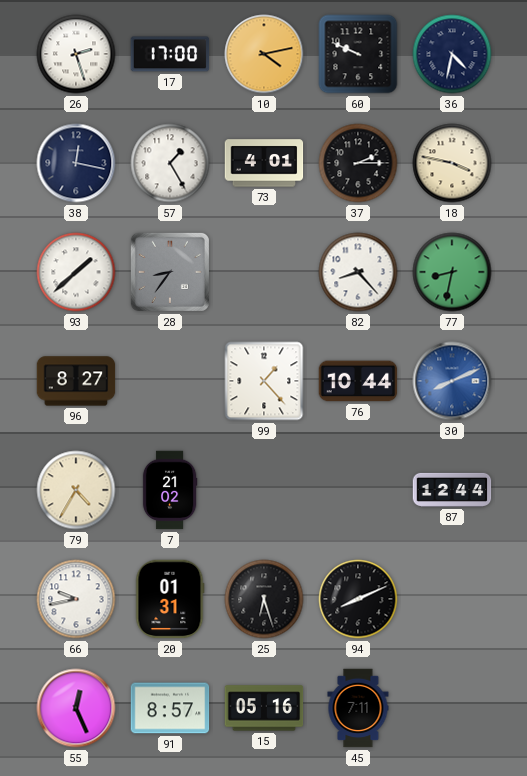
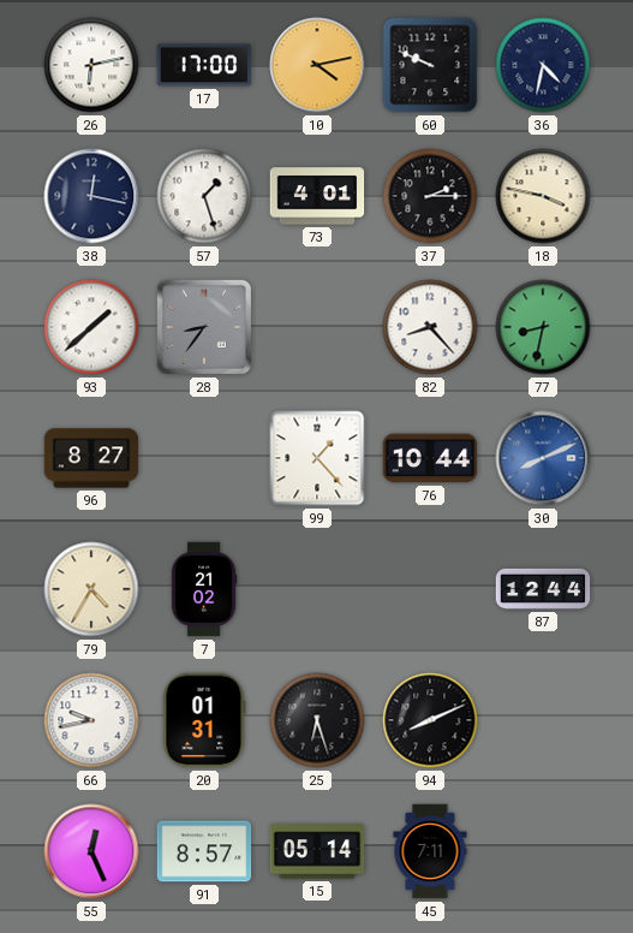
26: 2:27 -> 6:13
57: 1:25 -> 1:27
15: 05:16 -> 05:14
